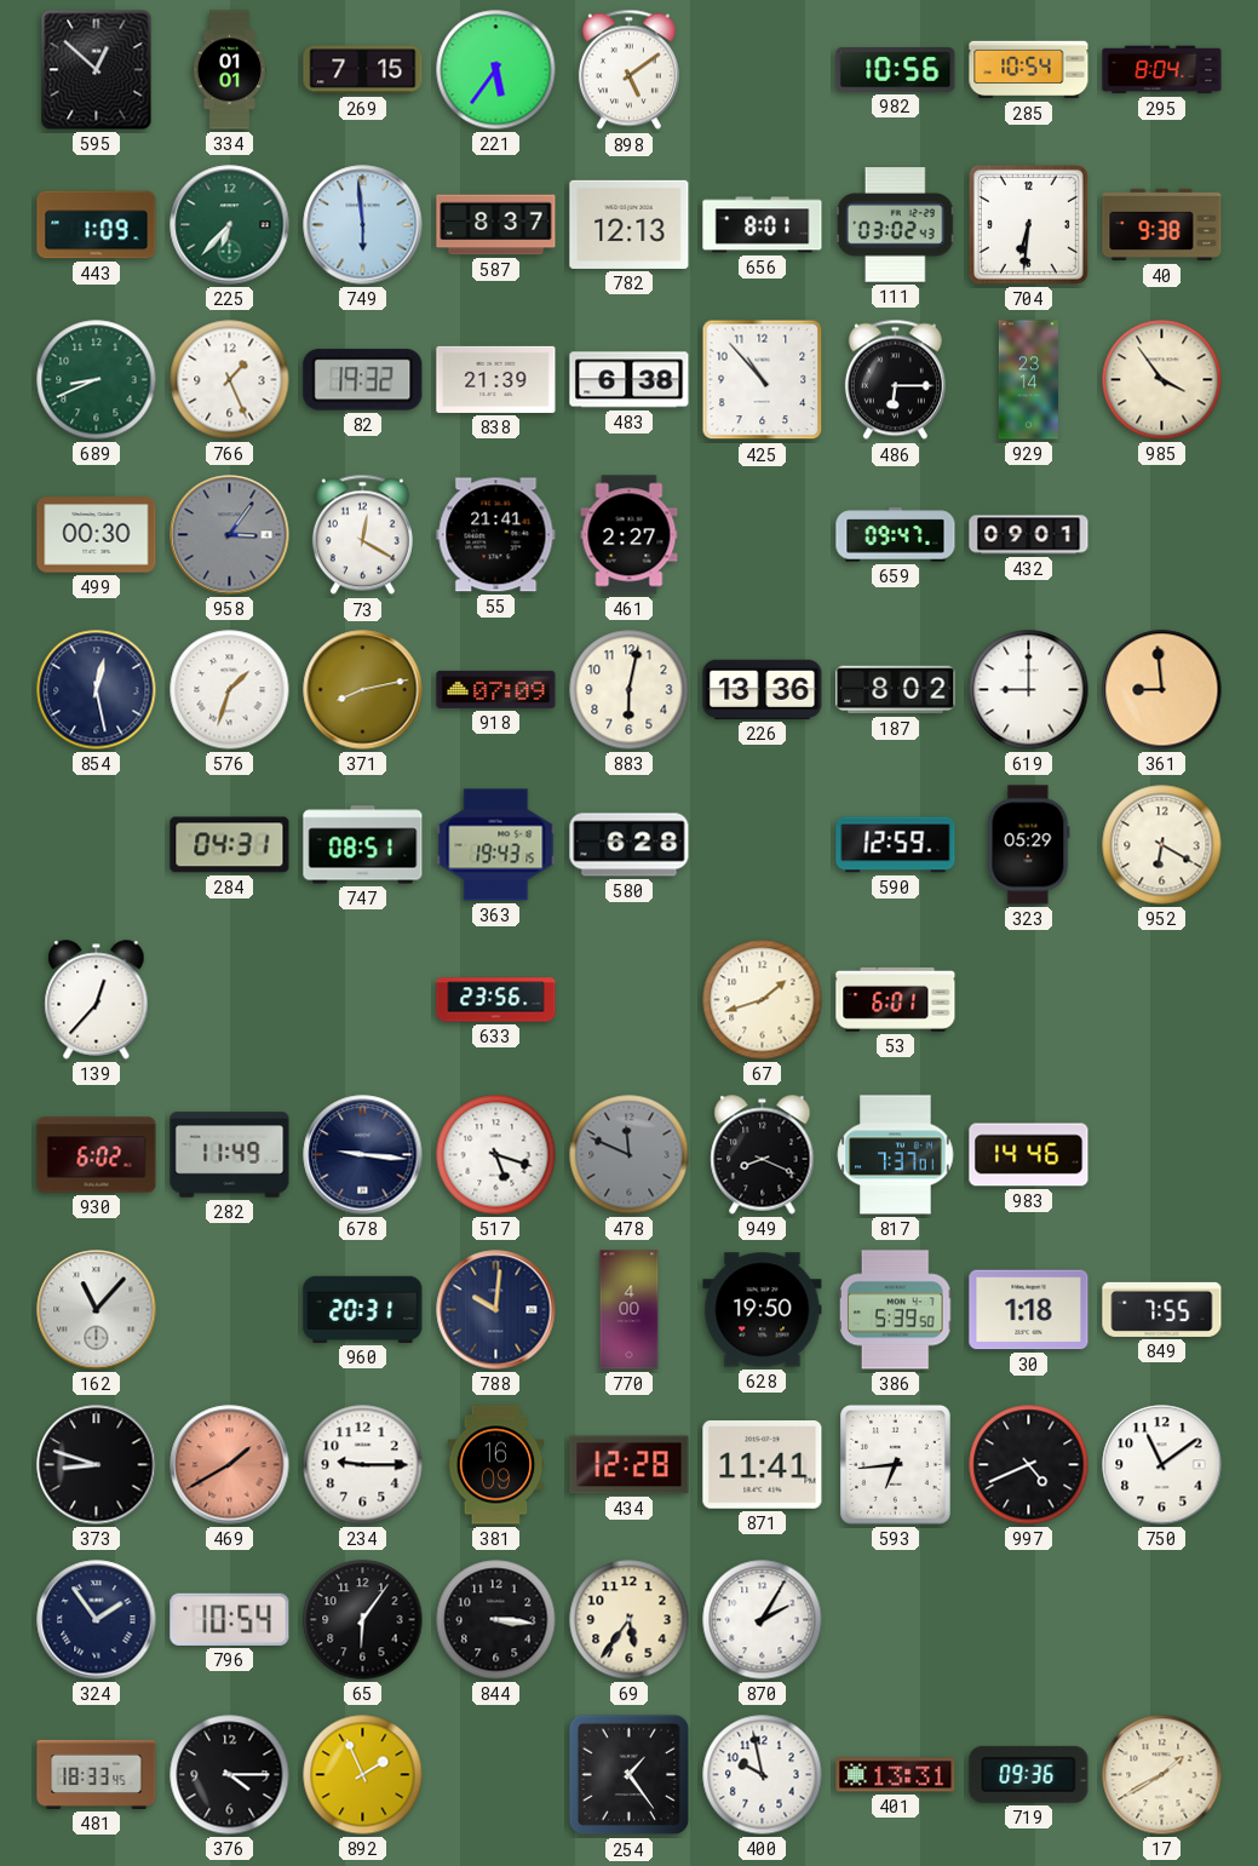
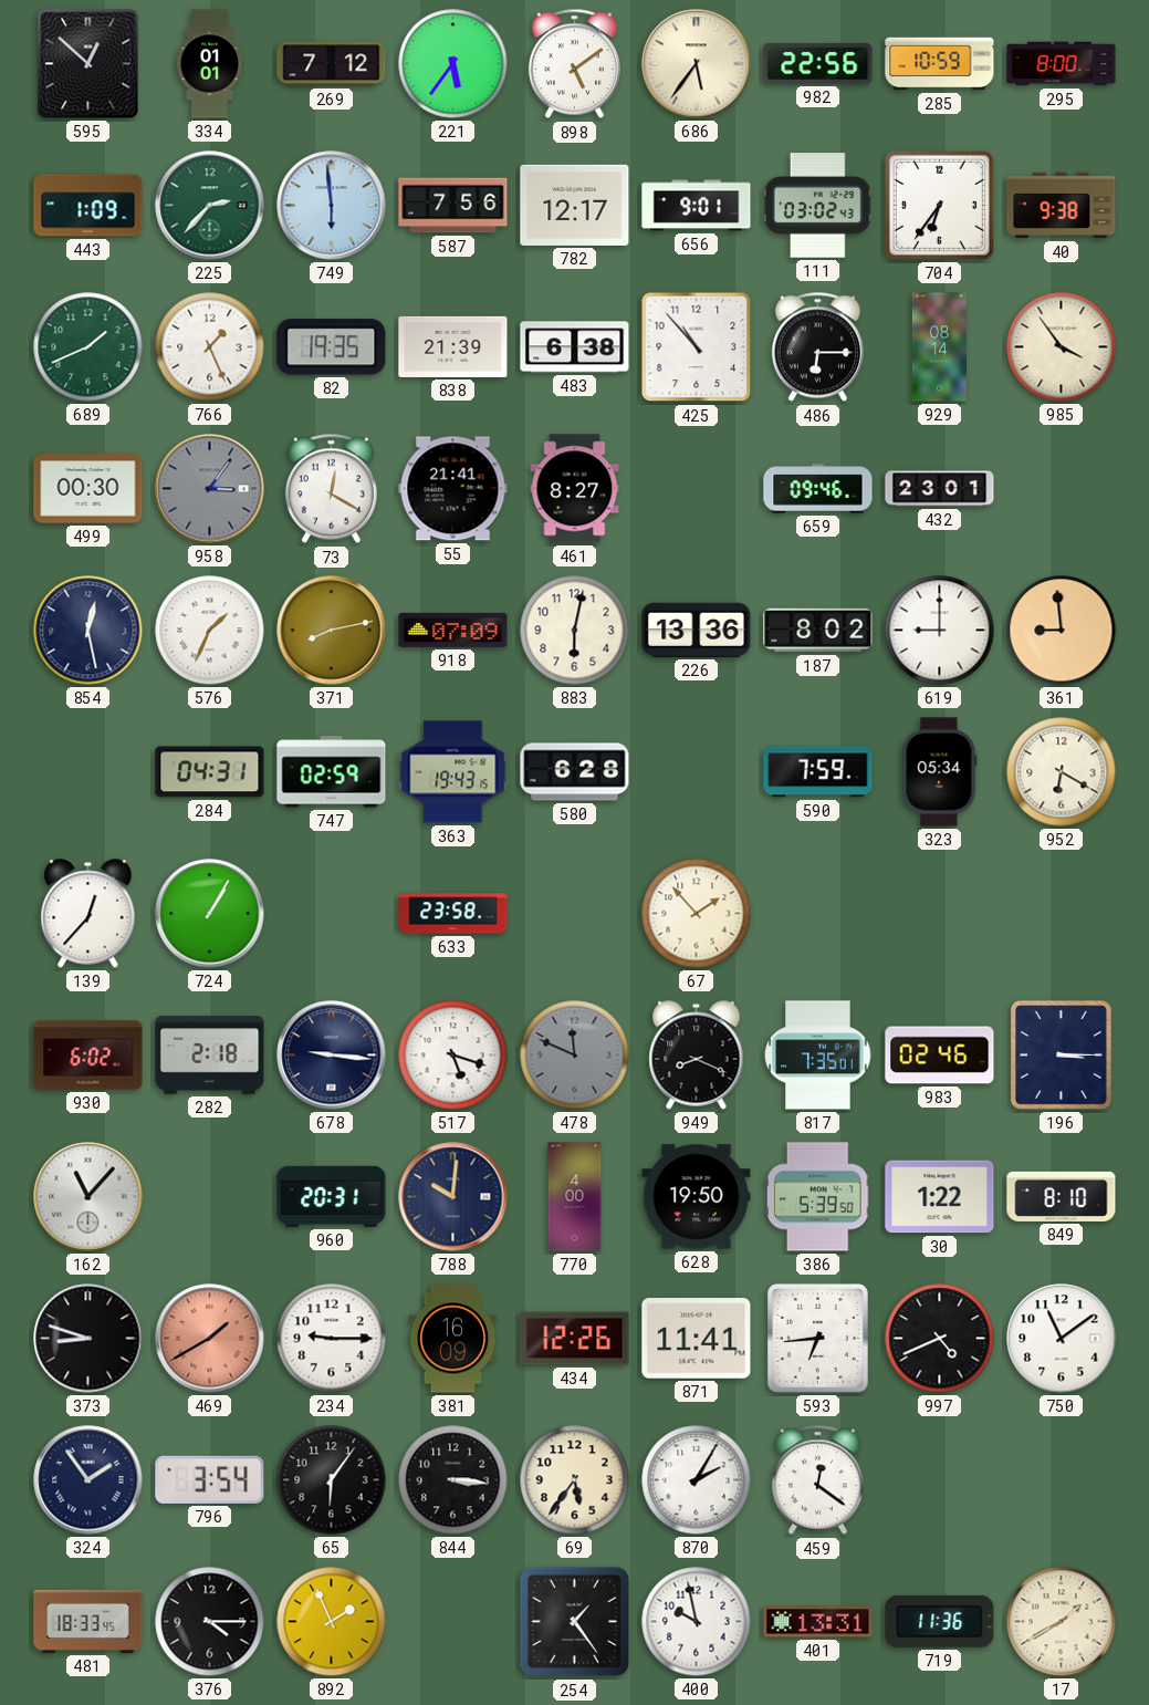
269: 7:15 -> 7:12
686: none -> 5:36
982: 10:56 -> 22:56
285: 10:54 -> 10:59
295: 8:04 -> 8:00
225: 6:37 -> 2:37
587: 8:37 -> 7:56
782: 12:13 -> 12:17
656: 8:01 -> 9:01
704: 6:31 -> 6:36
689: 8:41 -> 1:41
82: 19:32 -> 19:35
929: 23:14 -> 08:14
461: 2:27 -> 8:27
659: 09:47 -> 09:46
432: 09:01 -> 23:01
576: 1:33 -> 1:34
747: 08:51 -> 02:59
590: 12:59 -> 7:59
323: 05:29 -> 05:34
724: none -> 1:05
633: 23:56 -> 23:58
67: 1:42 -> 1:53
53: 6:01 -> none
282: 11:49 -> 2:18
817: 7:37 -> 7:35
983: 14:46 -> 02:46
196: none -> 3:15
30: 1:18 -> 1:22
849: 7:55 -> 8:10
434: 12:28 -> 12:26
796: 10:54 -> 3:54
459: none -> 12:21
719: 09:36 -> 11:36
